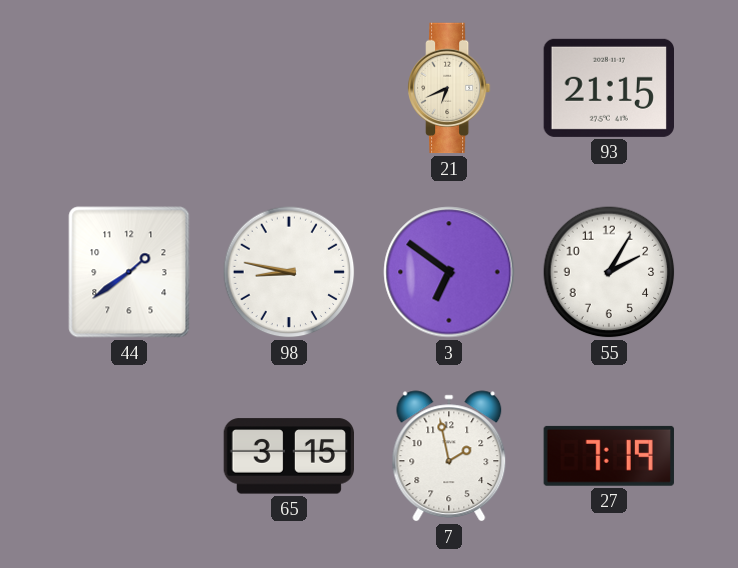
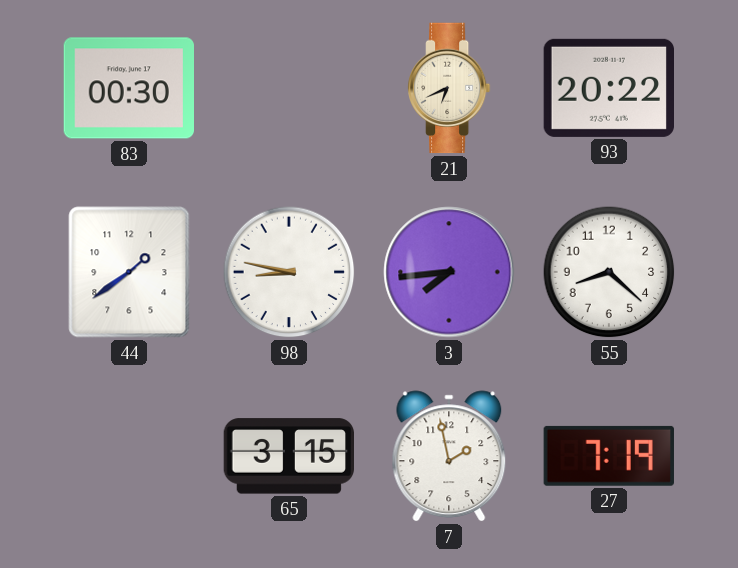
83: none -> 00:30
93: 21:15 -> 20:22
3: 6:51 -> 7:44
55: 2:05 -> 8:22
